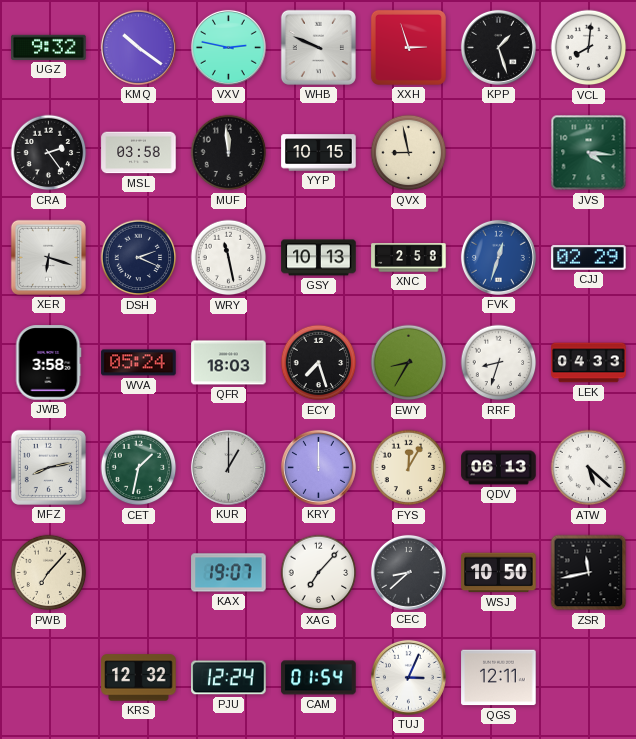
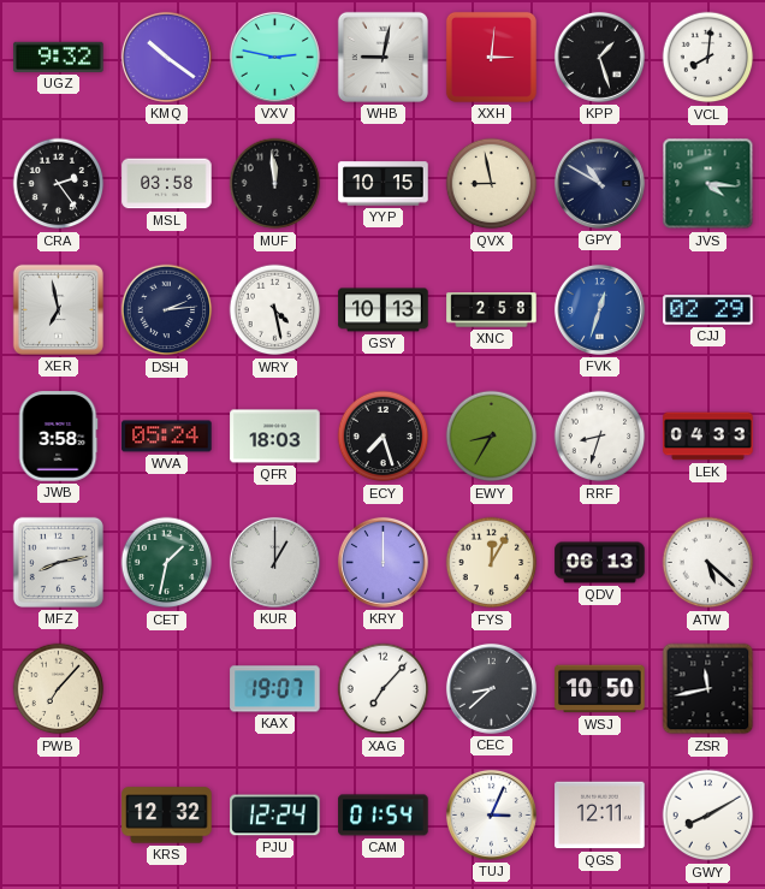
WHB: 9:49 -> 9:02
XXH: 2:57 -> 3:01
GPY: none -> 10:50
XER: 6:18 -> 6:58
DSH: 2:19 -> 2:14
WRY: 11:28 -> 4:28
GWY: none -> 8:10
